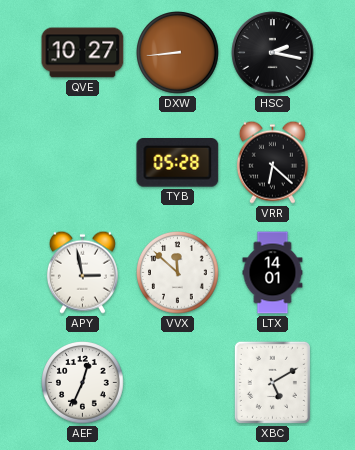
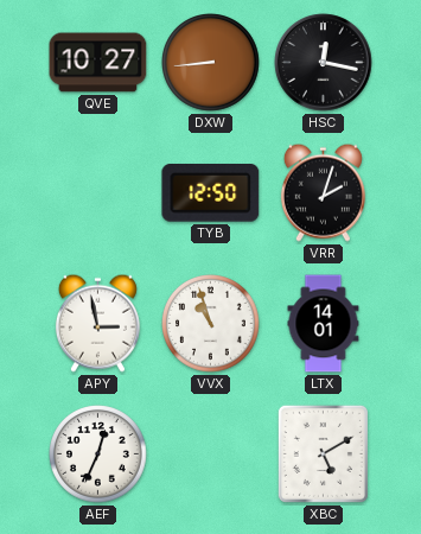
HSC: 2:17 -> 12:17
TYB: 05:28 -> 12:50
VRR: 6:22 -> 2:03
VVX: 11:52 -> 10:57
